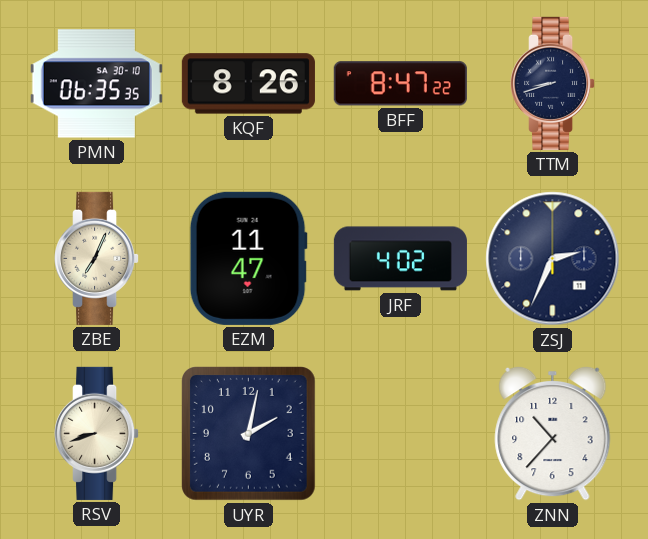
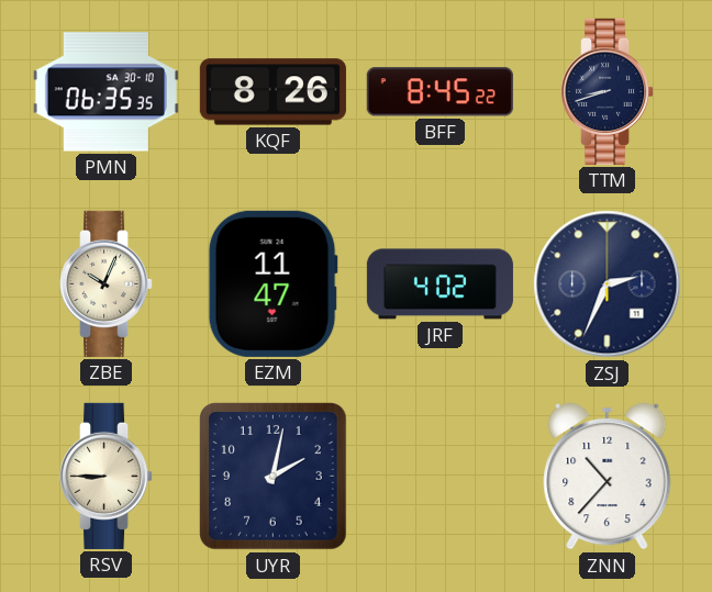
BFF: 8:47 -> 8:45
ZBE: 7:04 -> 10:04
RSV: 8:42 -> 8:45
